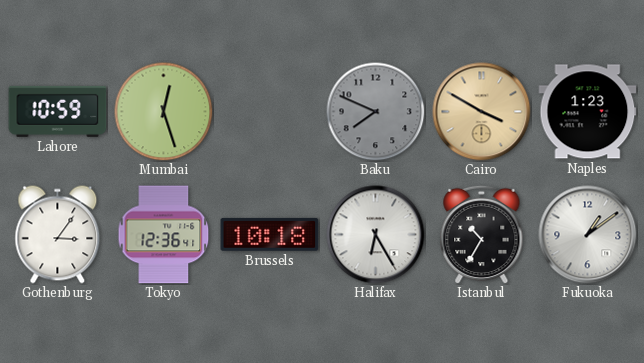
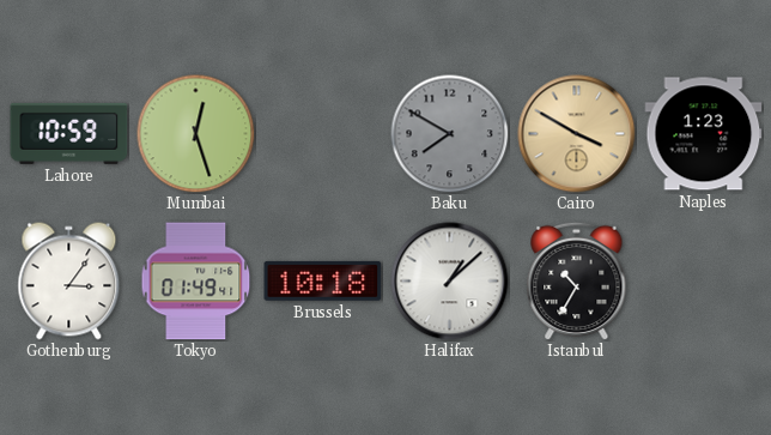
Baku: 7:49 -> 7:50
Tokyo: 12:36 -> 01:49
Halifax: 6:25 -> 1:08
Fukuoka: 1:09 -> none
